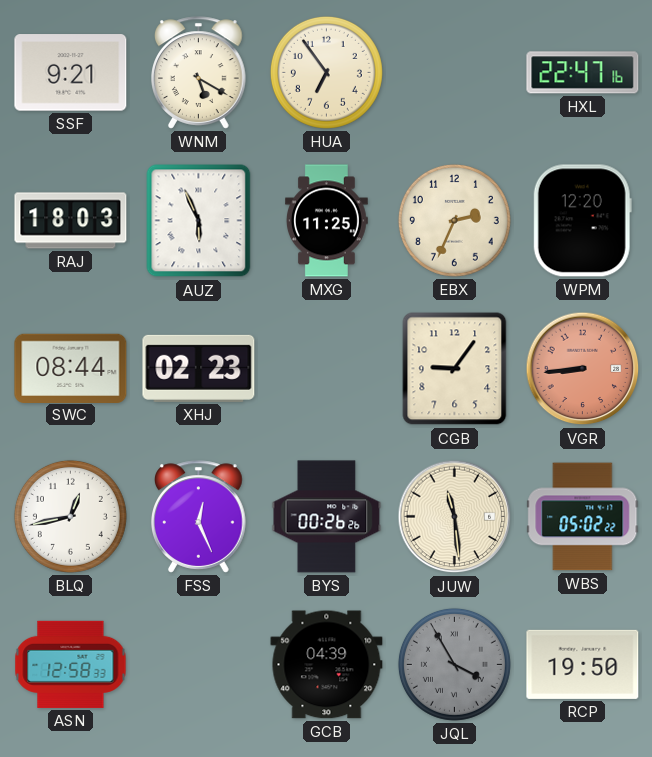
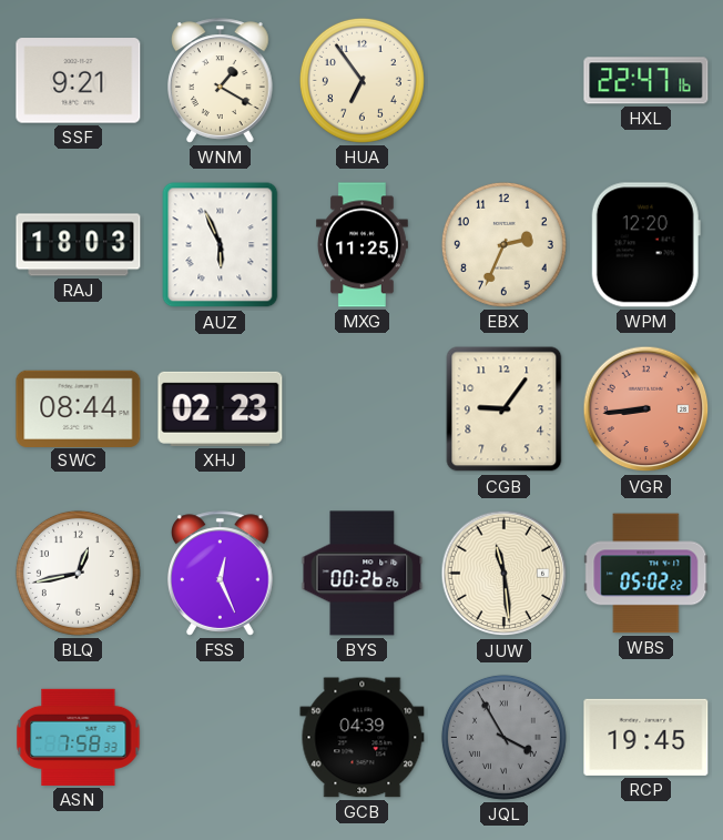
WNM: 5:20 -> 1:20
ASN: 12:58 -> 7:58
RCP: 19:50 -> 19:45
